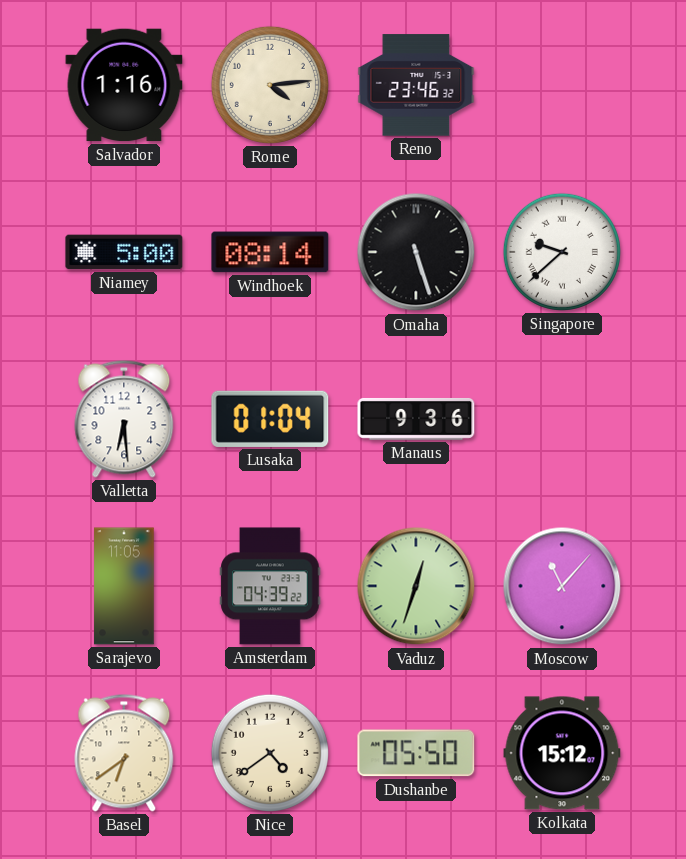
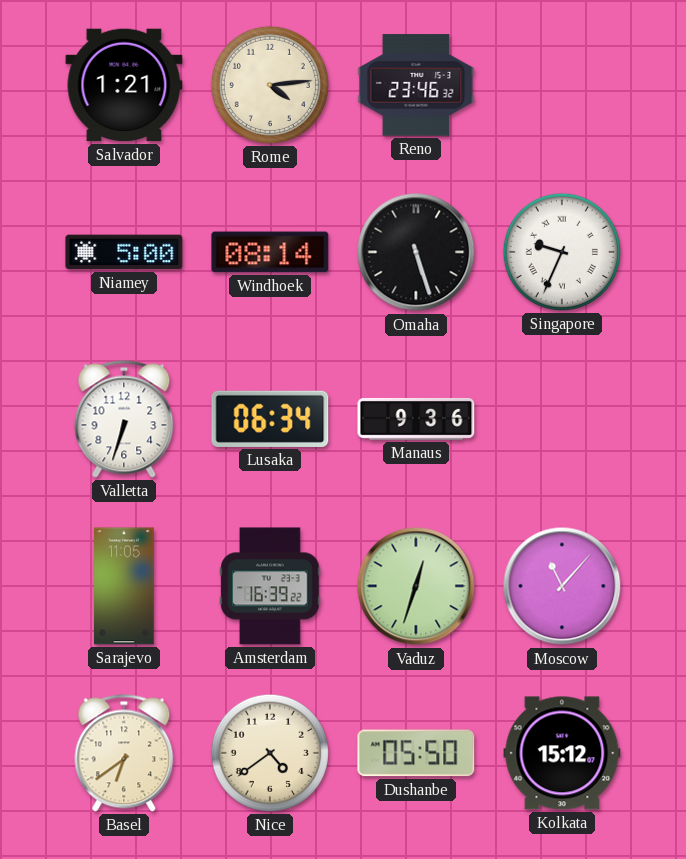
Salvador: 1:16 -> 1:21
Singapore: 9:38 -> 9:34
Valletta: 6:29 -> 6:33
Lusaka: 01:04 -> 06:34
Amsterdam: 04:39 -> 16:39
